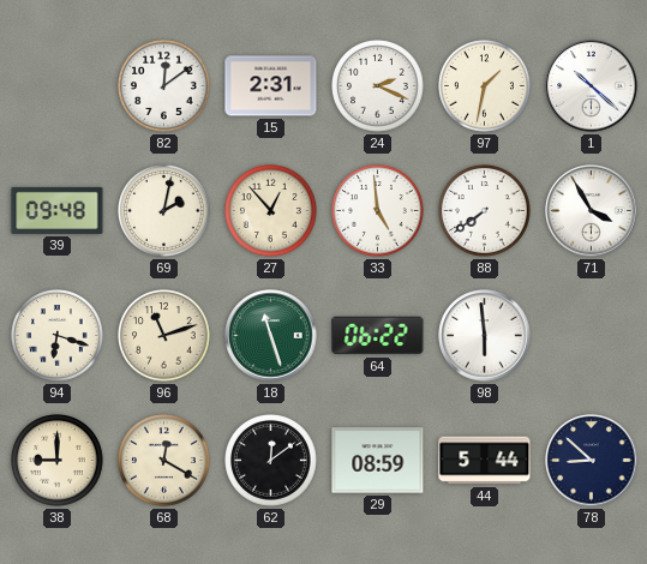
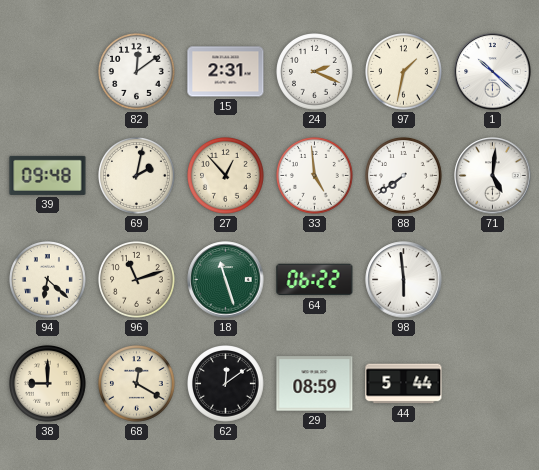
71: 3:55 -> 5:01
94: 6:18 -> 6:22
78: 8:52 -> none
